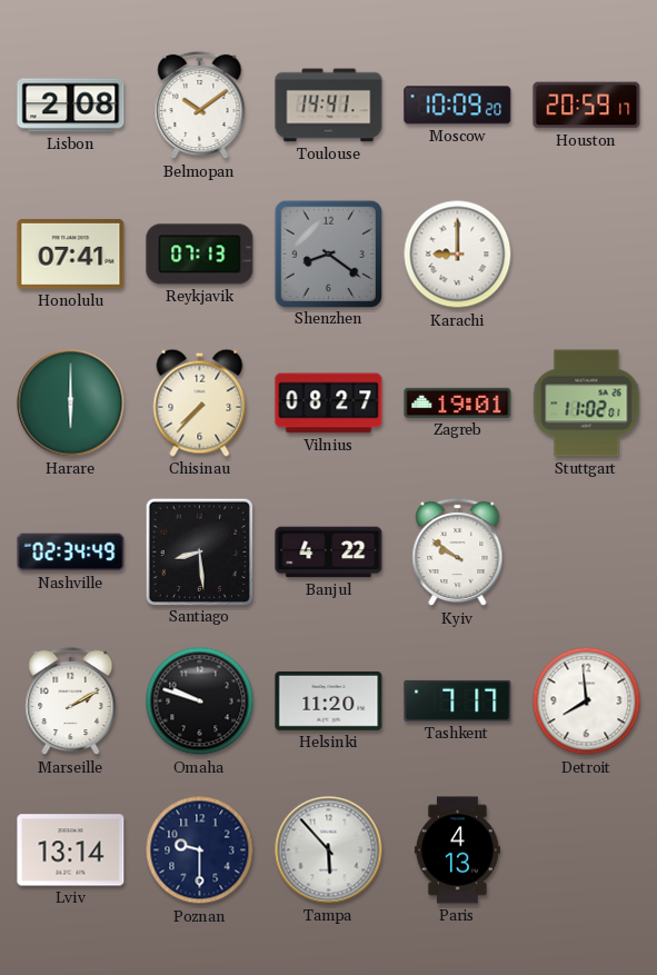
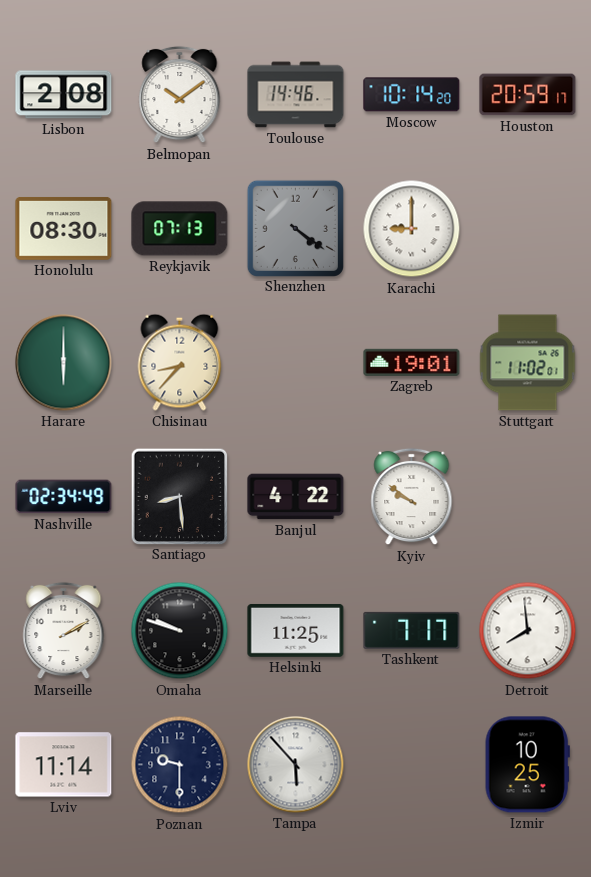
Toulouse: 14:41 -> 14:46
Moscow: 10:09 -> 10:14
Honolulu: 07:41 -> 08:30
Shenzhen: 8:21 -> 4:21
Chisinau: 7:37 -> 8:37
Vilnius: 08:27 -> none
Helsinki: 11:20 -> 11:25
Lviv: 13:14 -> 11:14
Paris: 4:13 -> none
Izmir: none -> 10:25
